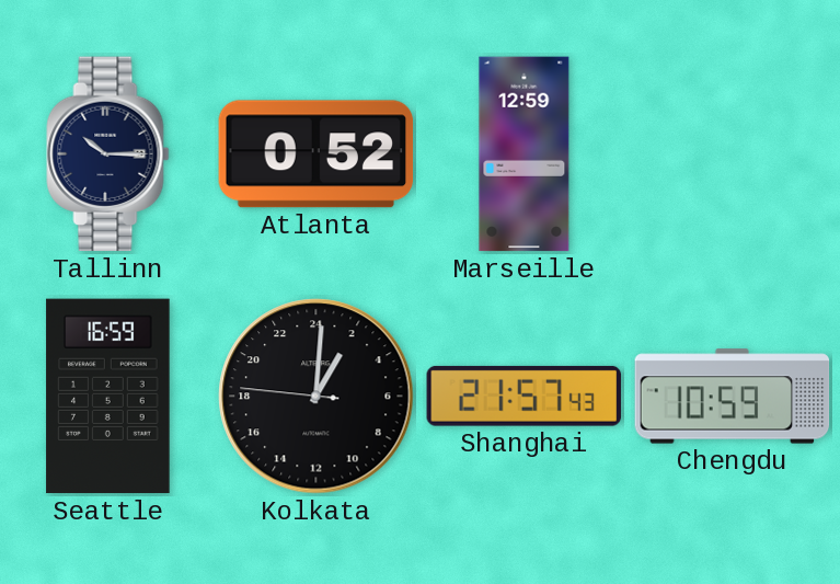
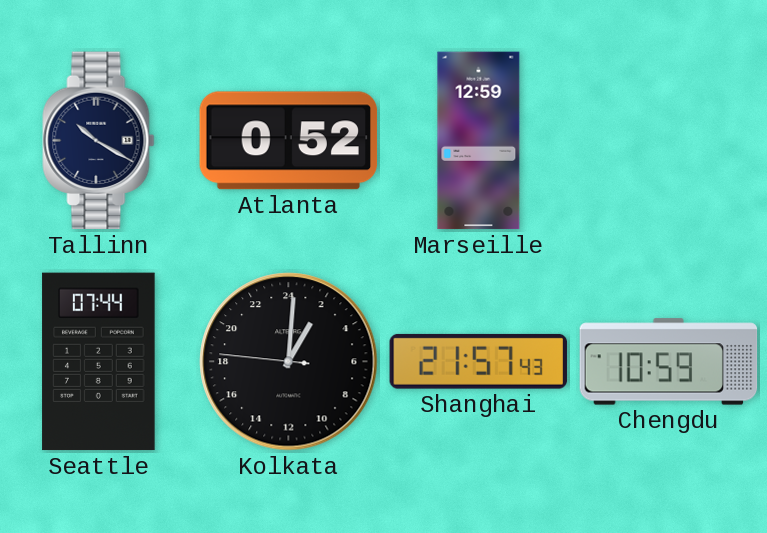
Tallinn: 10:15 -> 10:20
Seattle: 16:59 -> 07:44
